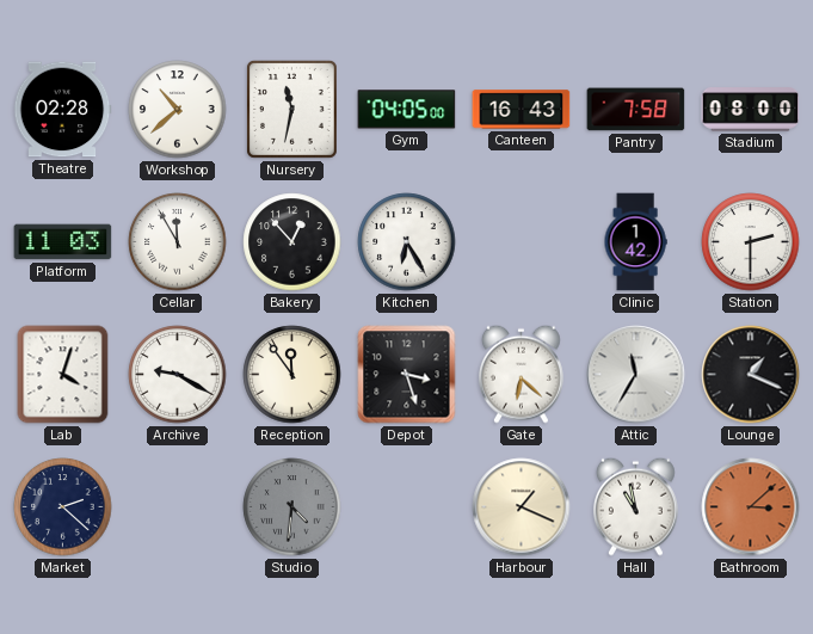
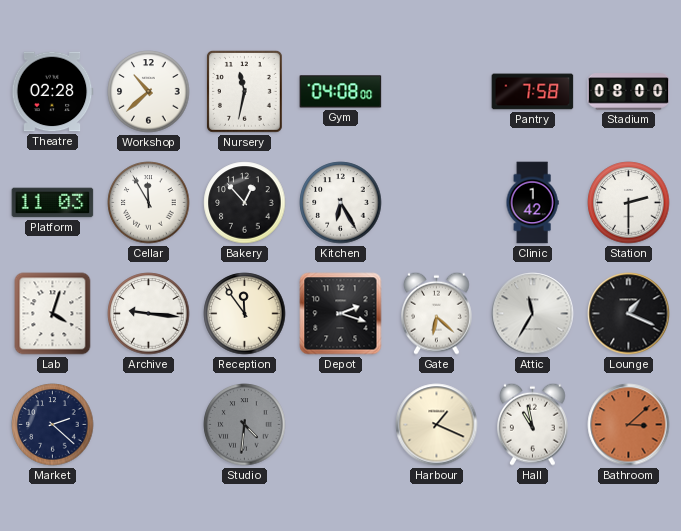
Gym: 04:05 -> 04:08
Canteen: 16:43 -> none
Archive: 9:20 -> 9:16
Depot: 3:27 -> 2:18
